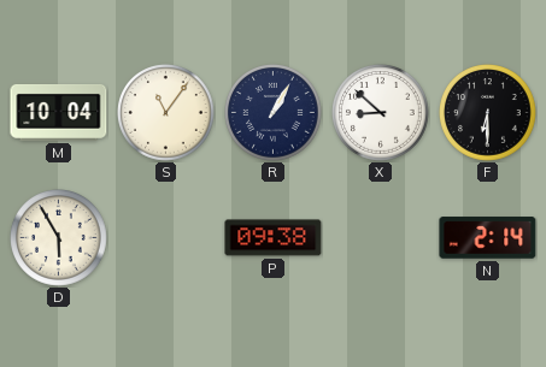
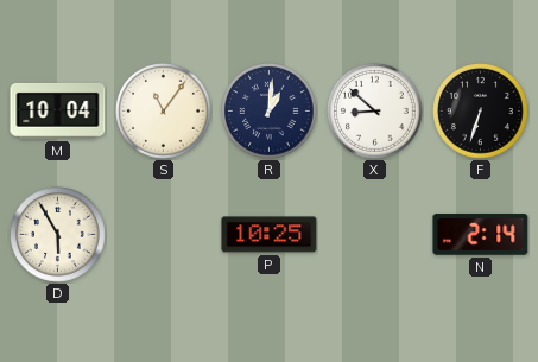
R: 1:05 -> 1:01
F: 6:30 -> 6:33
P: 09:38 -> 10:25
